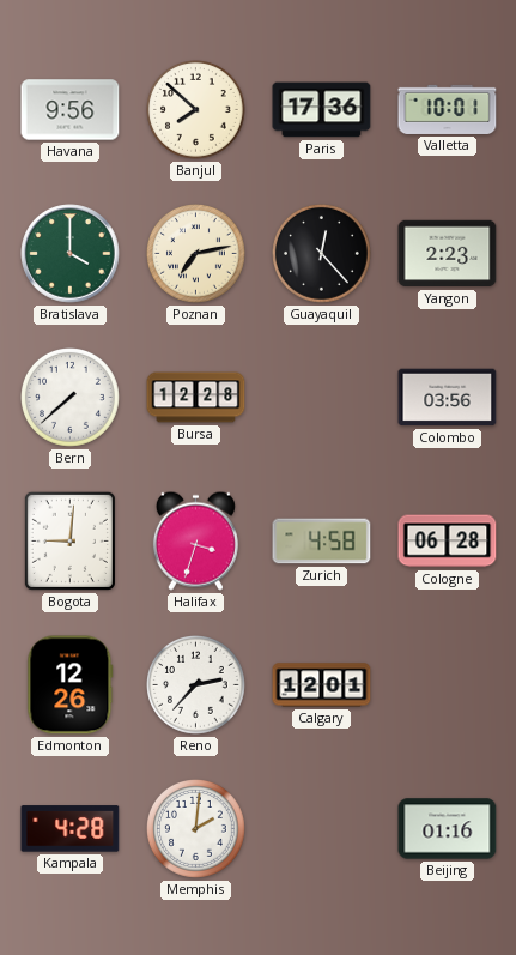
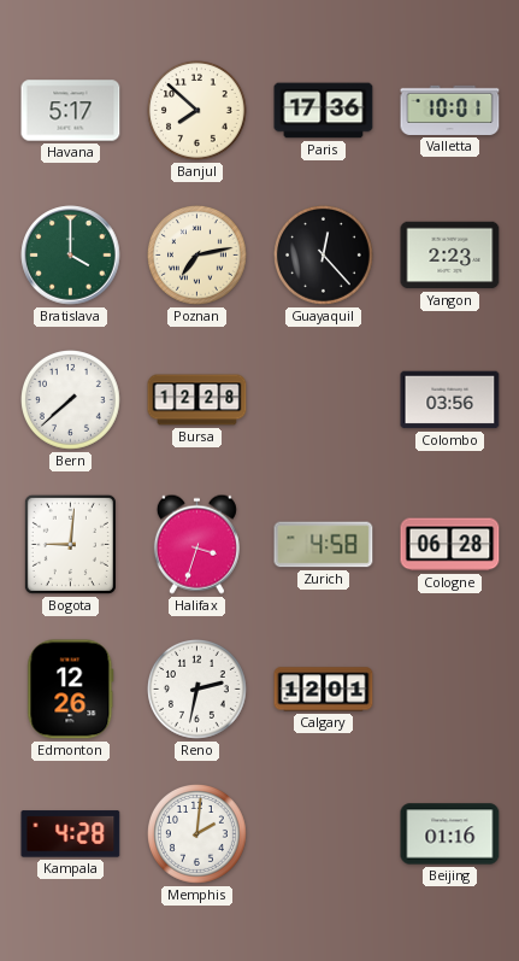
Havana: 9:56 -> 5:17
Reno: 2:37 -> 2:32
